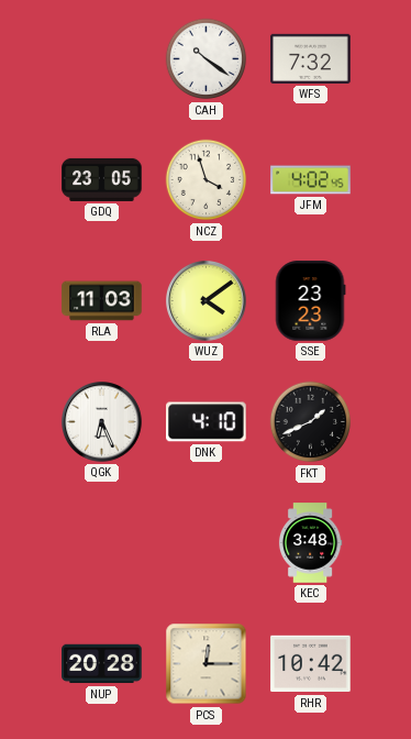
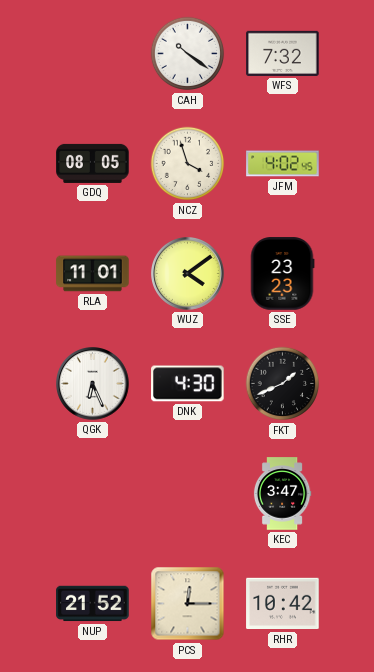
GDQ: 23:05 -> 08:05
RLA: 11:03 -> 11:01
DNK: 4:10 -> 4:30
KEC: 3:48 -> 3:47
NUP: 20:28 -> 21:52
